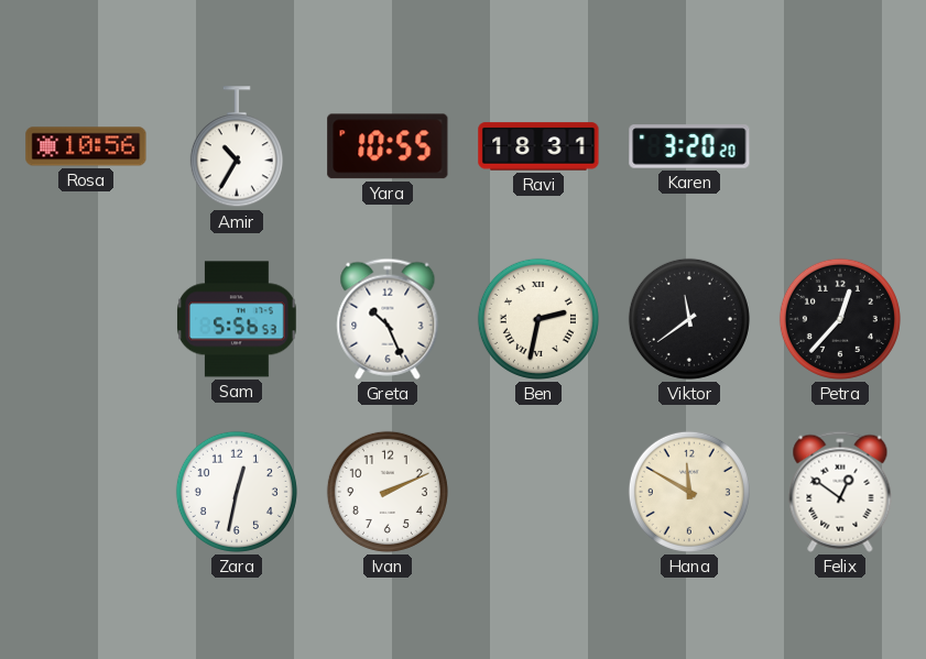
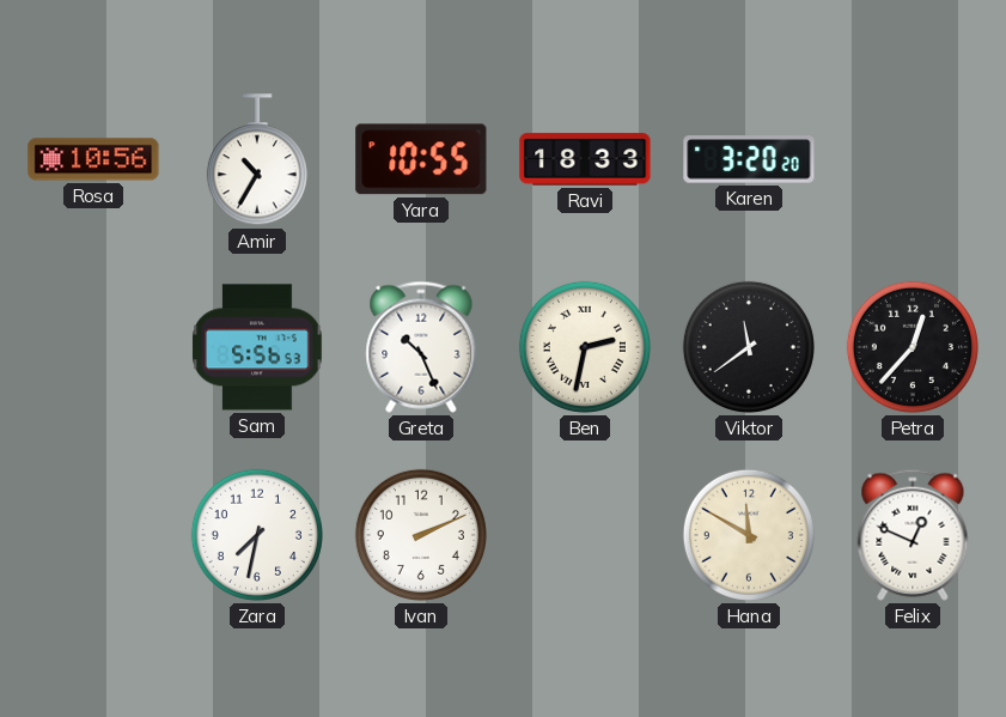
Ravi: 18:31 -> 18:33
Zara: 12:32 -> 7:32
Felix: 12:51 -> 12:49
